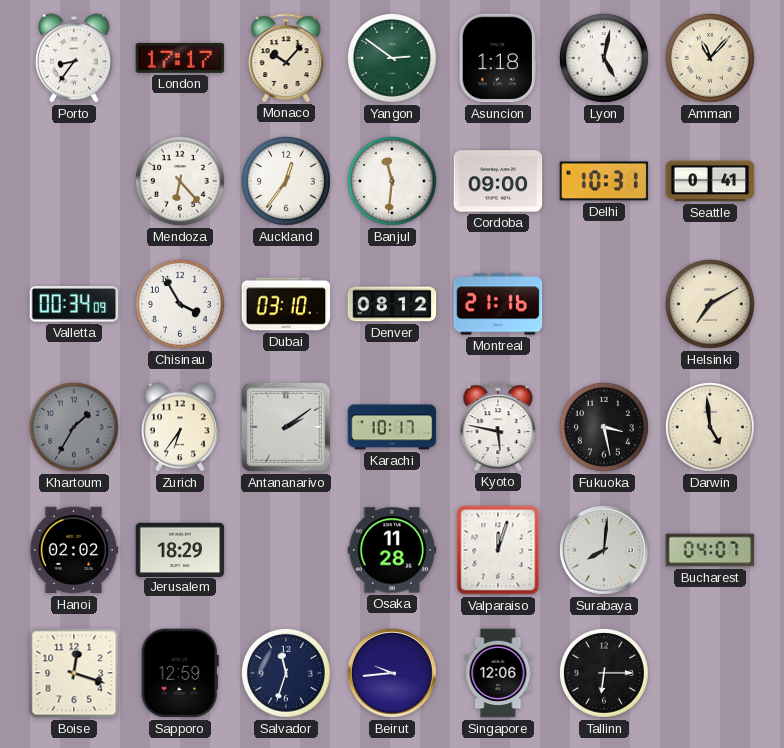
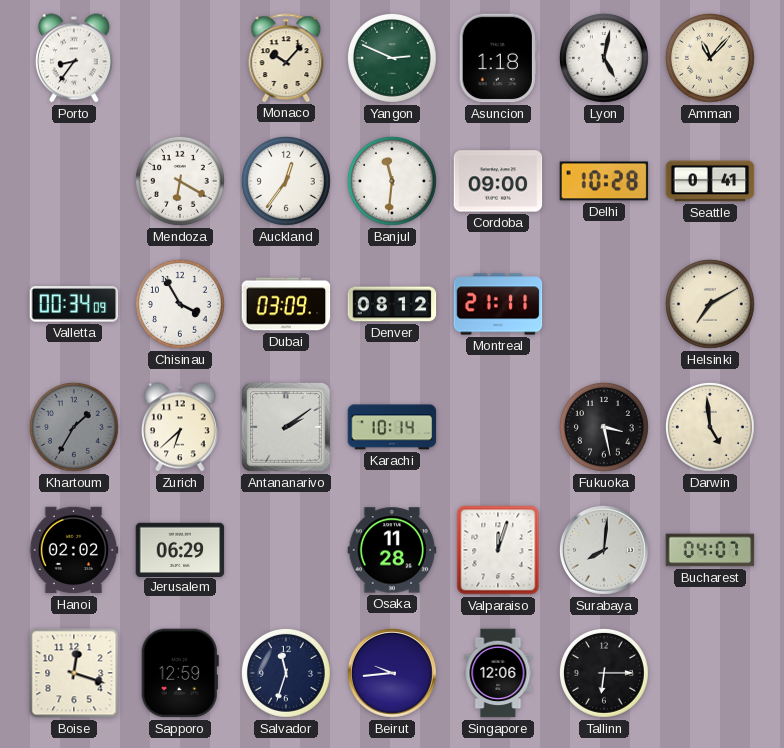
London: 17:17 -> none
Yangon: 2:51 -> 2:49
Mendoza: 6:23 -> 6:20
Delhi: 10:31 -> 10:28
Dubai: 03:10 -> 03:09
Montreal: 21:16 -> 21:11
Zurich: 6:36 -> 6:38
Karachi: 10:17 -> 10:14
Kyoto: 5:47 -> none
Jerusalem: 18:29 -> 06:29
